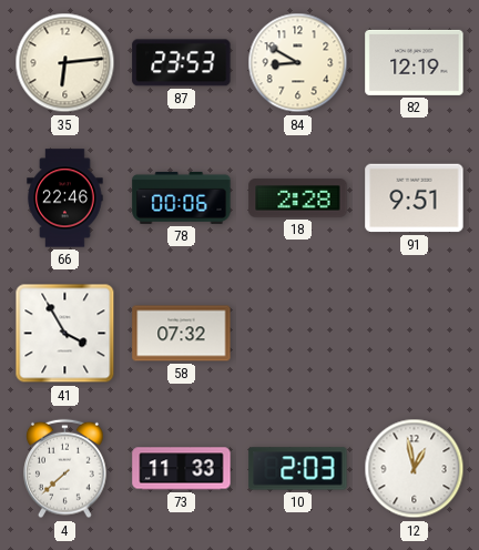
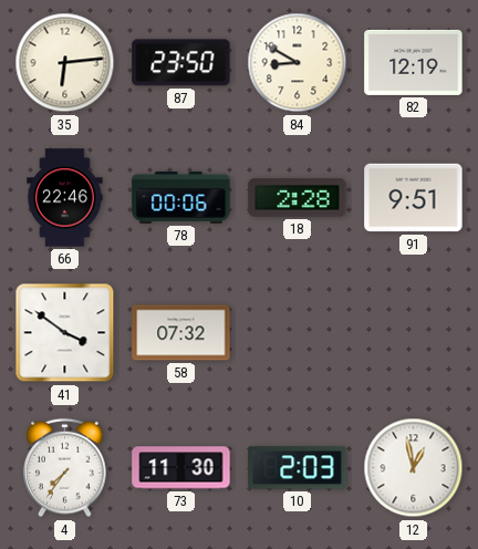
87: 23:53 -> 23:50
41: 3:55 -> 3:51
4: 7:38 -> 7:36
73: 11:33 -> 11:30
